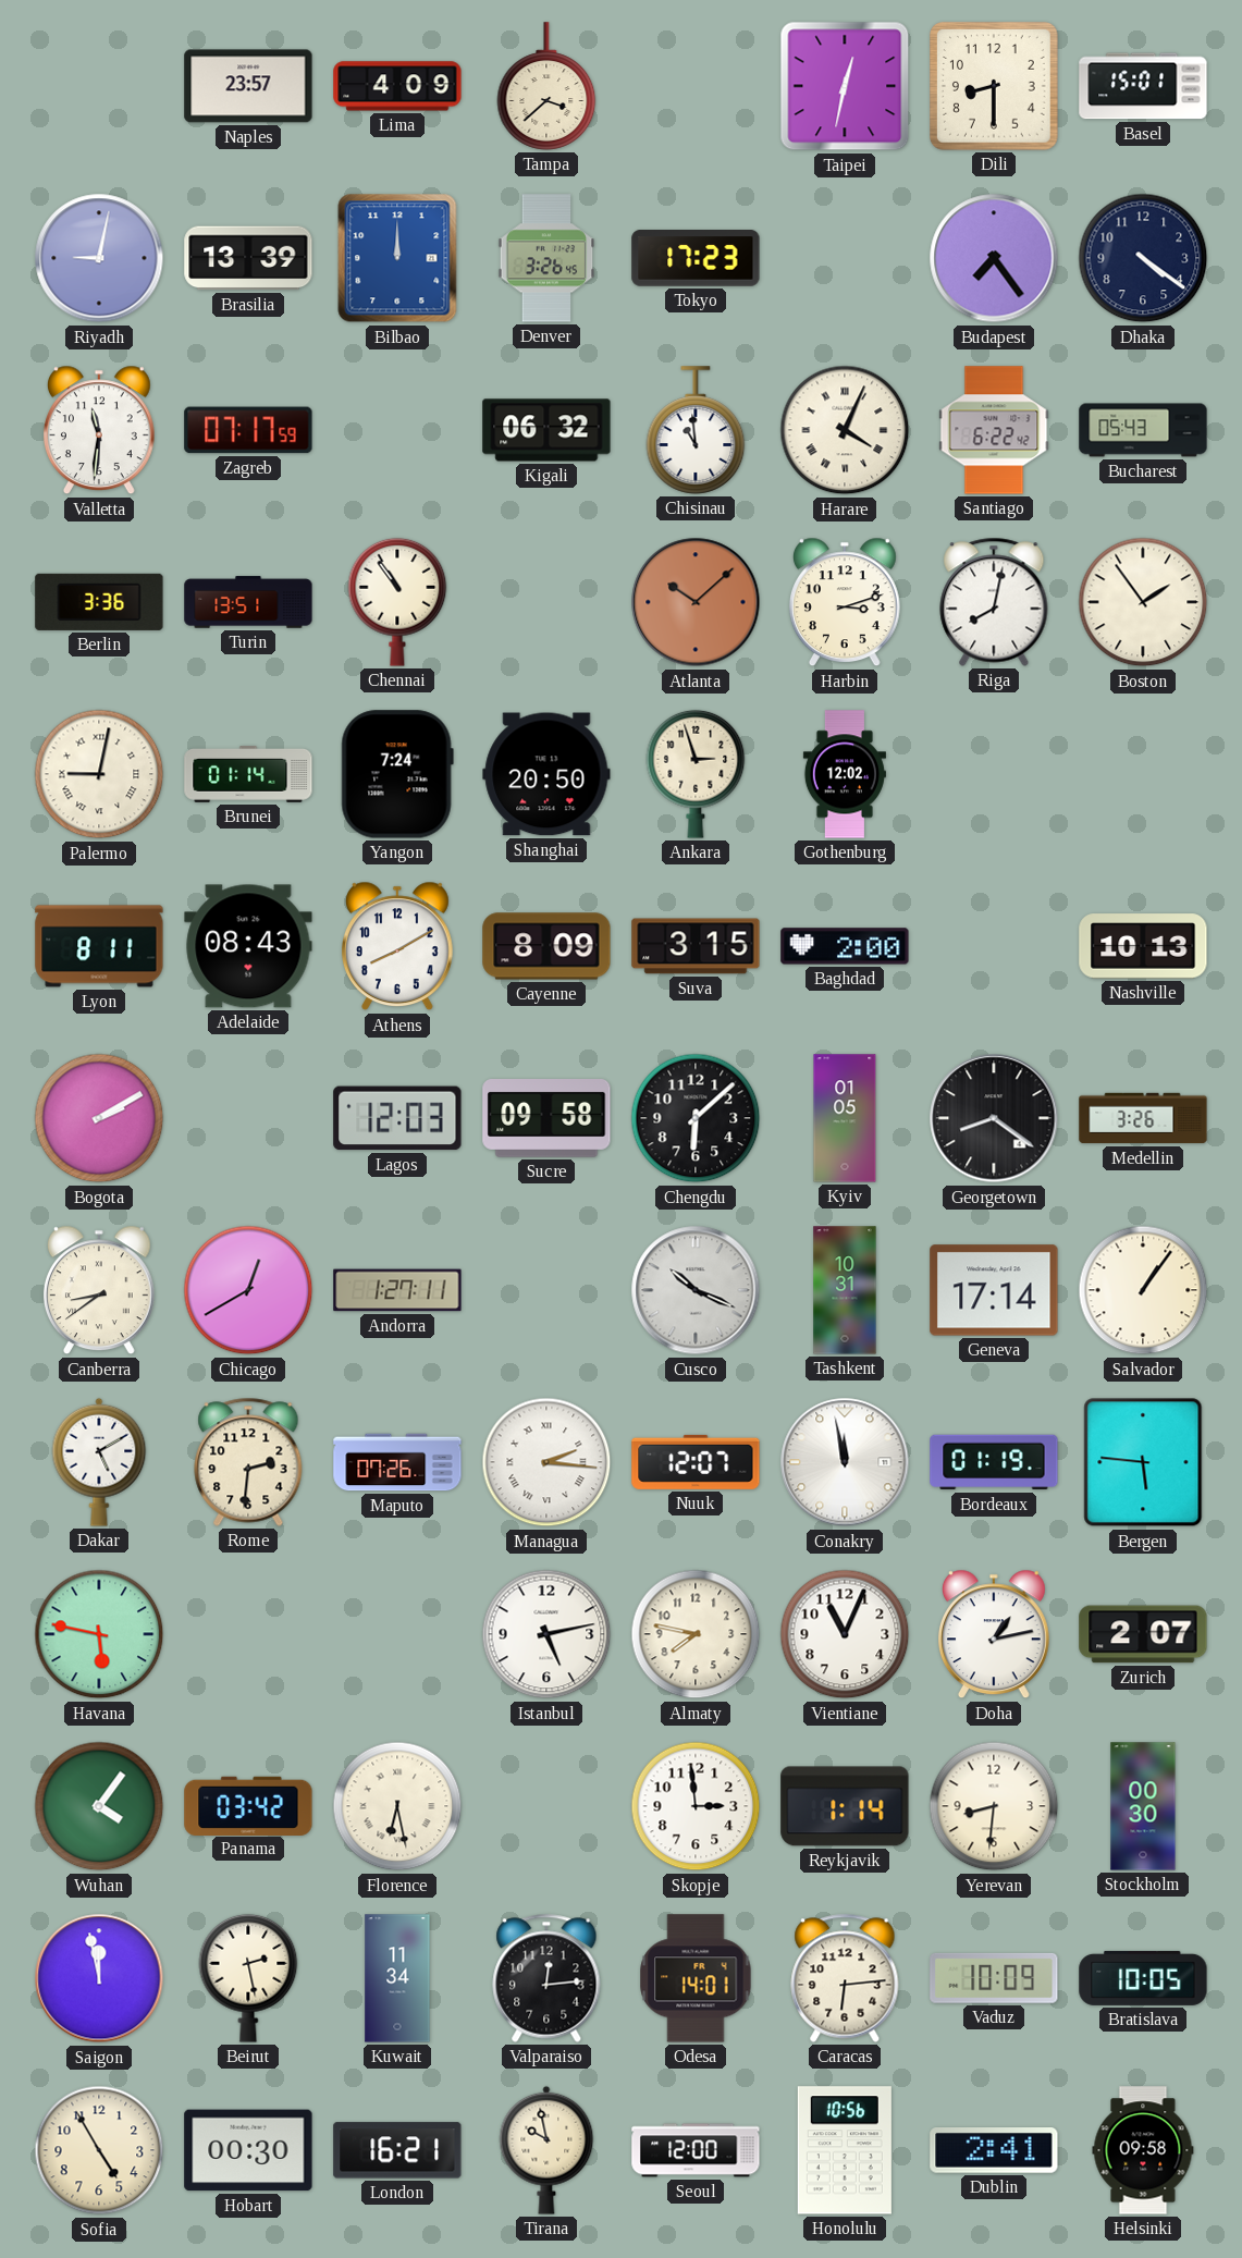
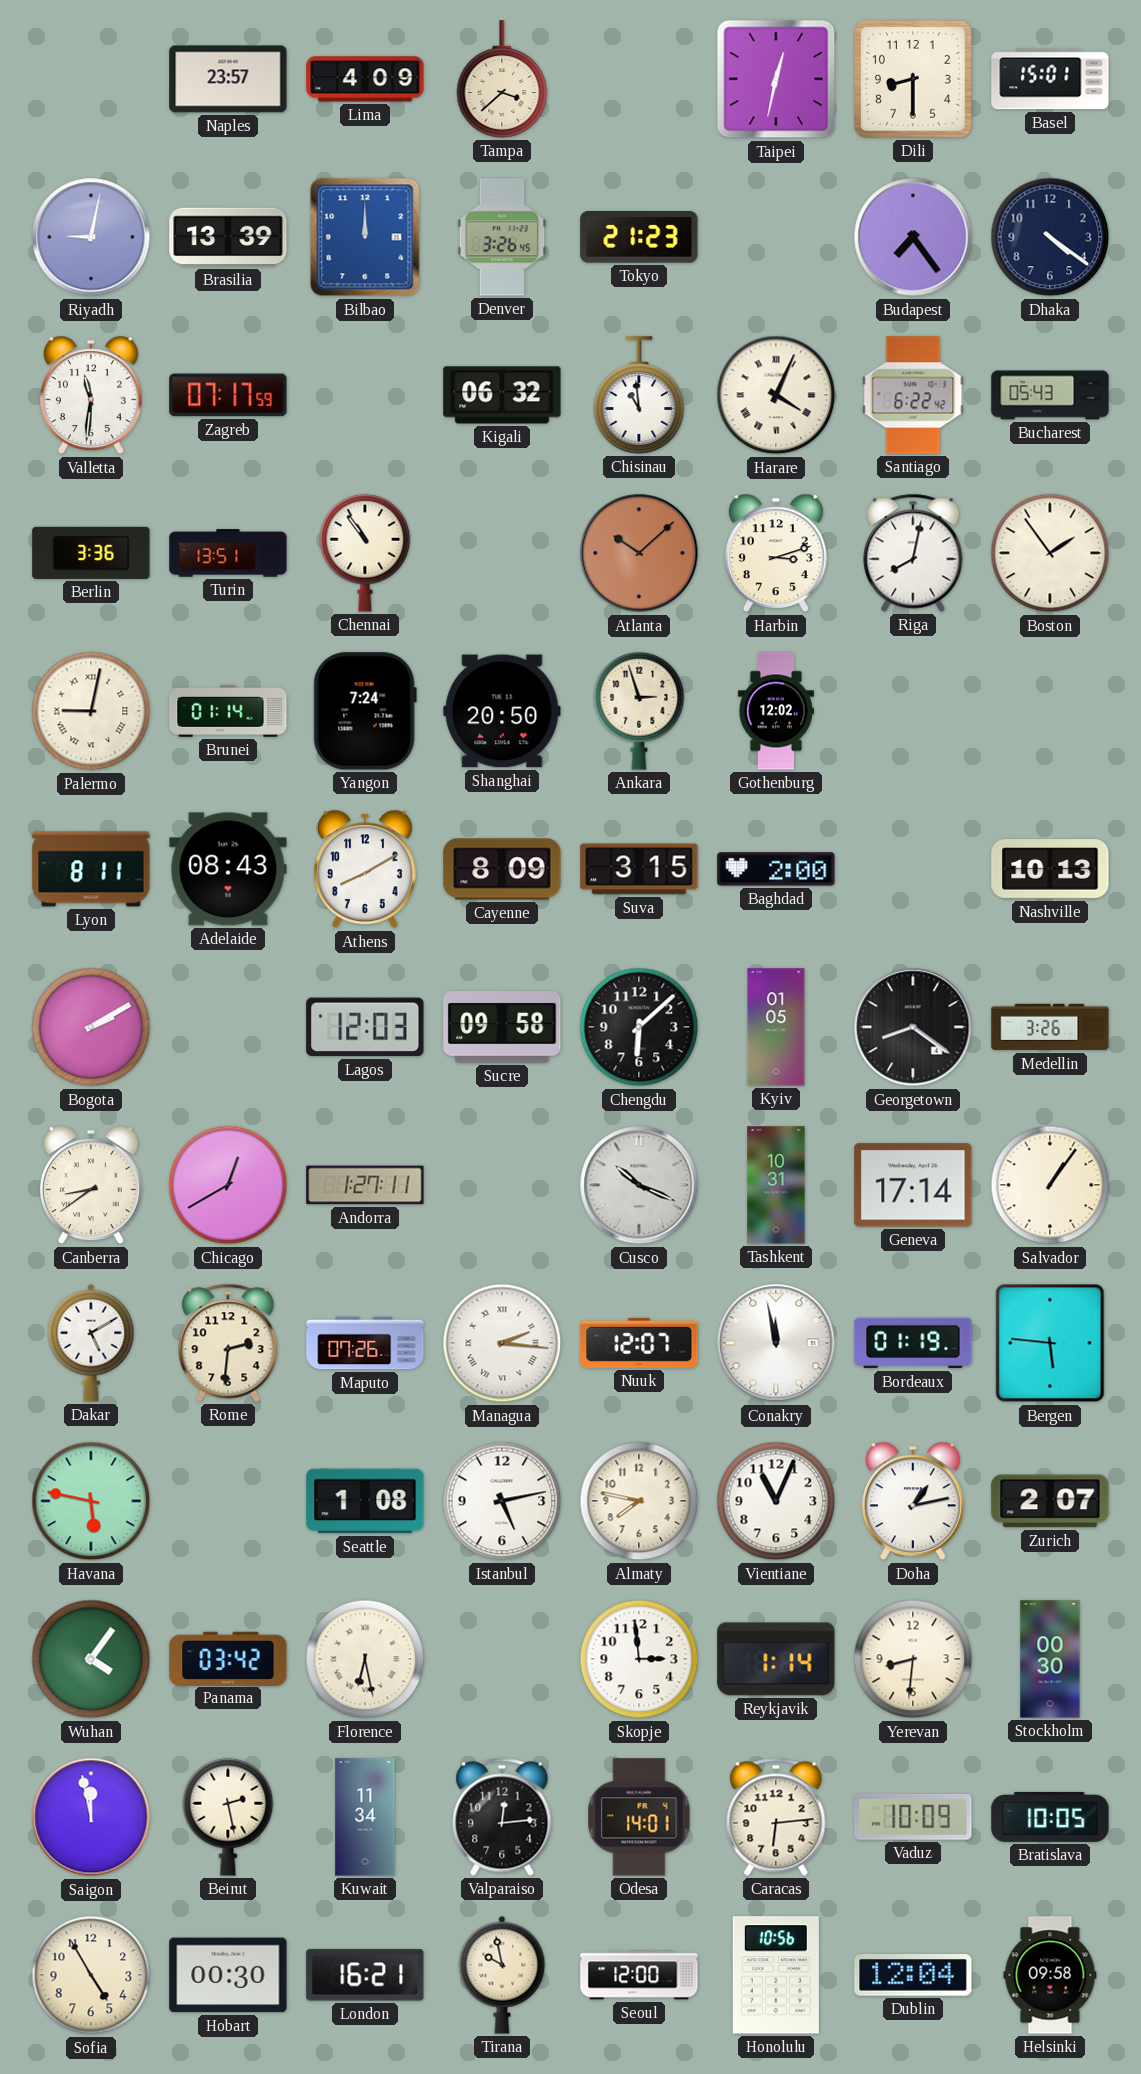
Tokyo: 17:23 -> 21:23
Seattle: none -> 1:08
Dublin: 2:41 -> 12:04
